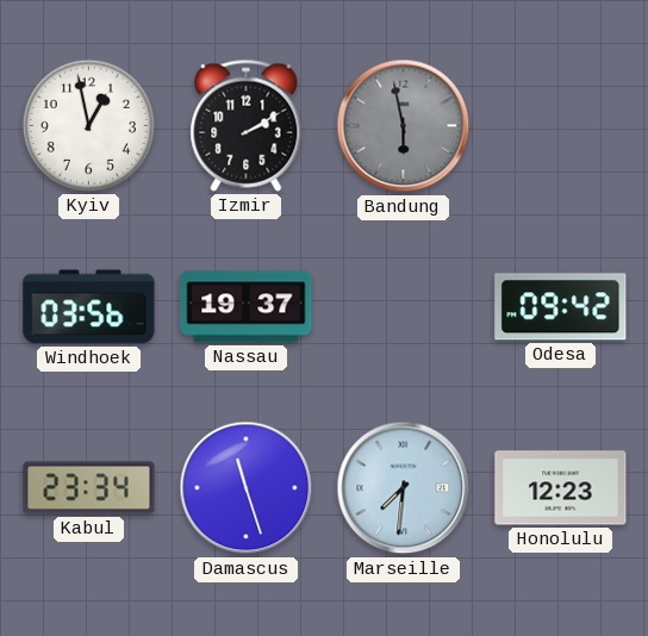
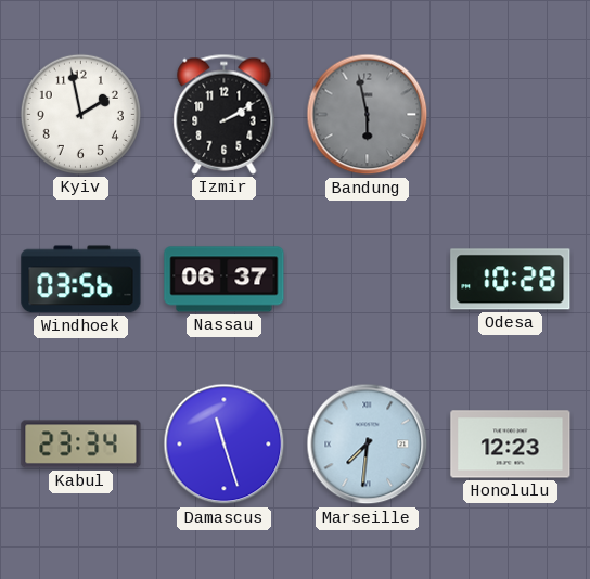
Kyiv: 12:58 -> 1:58
Nassau: 19:37 -> 06:37
Odesa: 09:42 -> 10:28
